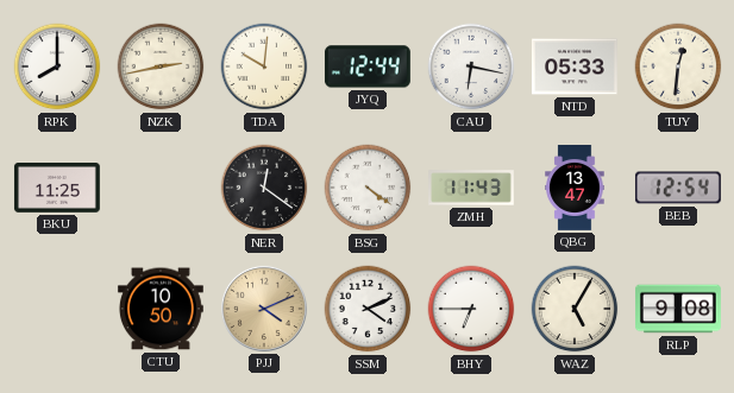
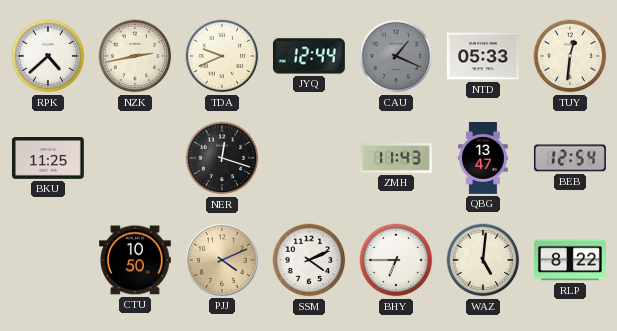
RPK: 8:00 -> 4:38
TDA: 10:01 -> 9:41
CAU: 6:17 -> 1:19
CAU dial: white -> grey
NER: 12:21 -> 12:18
BSG: 4:21 -> none
WAZ: 5:05 -> 5:01
RLP: 9:08 -> 8:22
